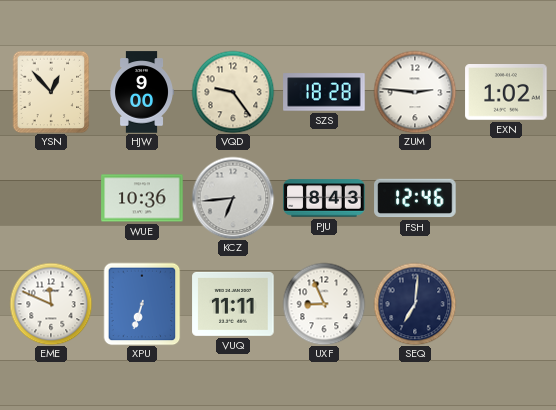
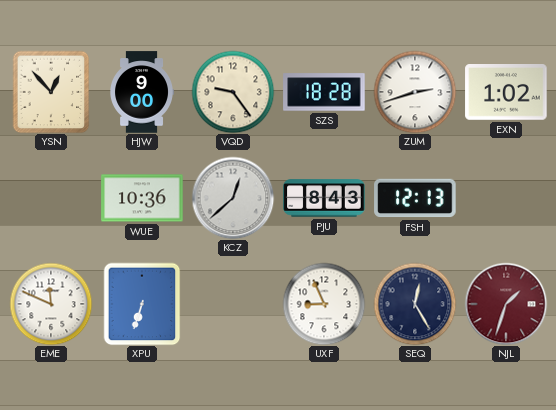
ZUM: 2:46 -> 2:42
KCZ: 6:44 -> 12:38
FSH: 12:46 -> 12:13
VUQ: 11:11 -> none
SEQ: 7:01 -> 12:25
NJL: none -> 1:33
